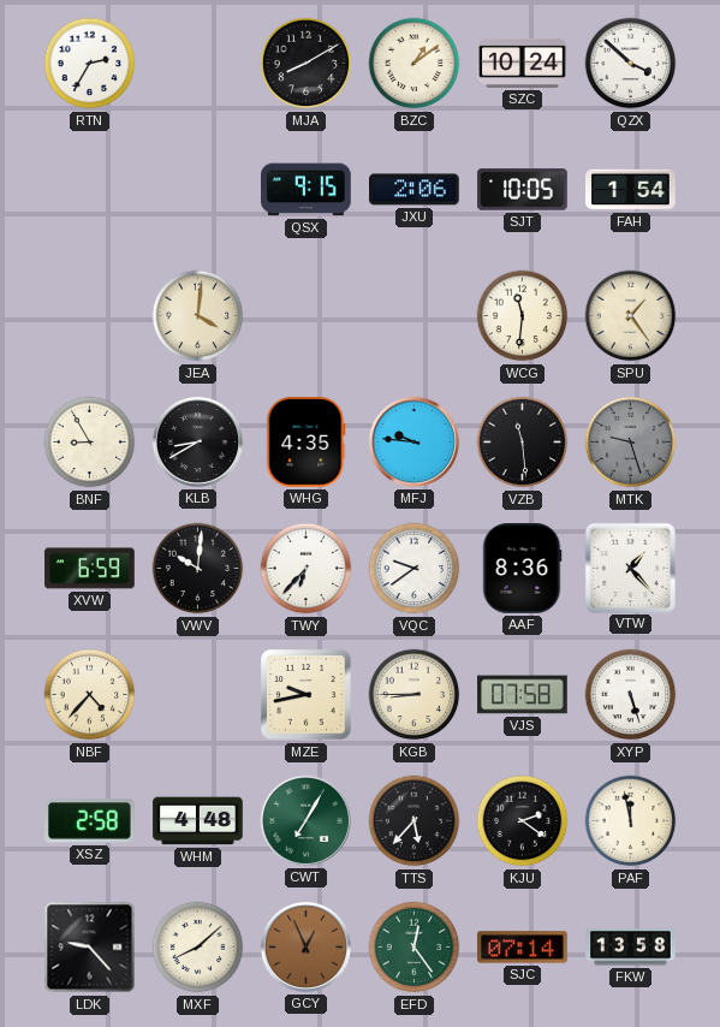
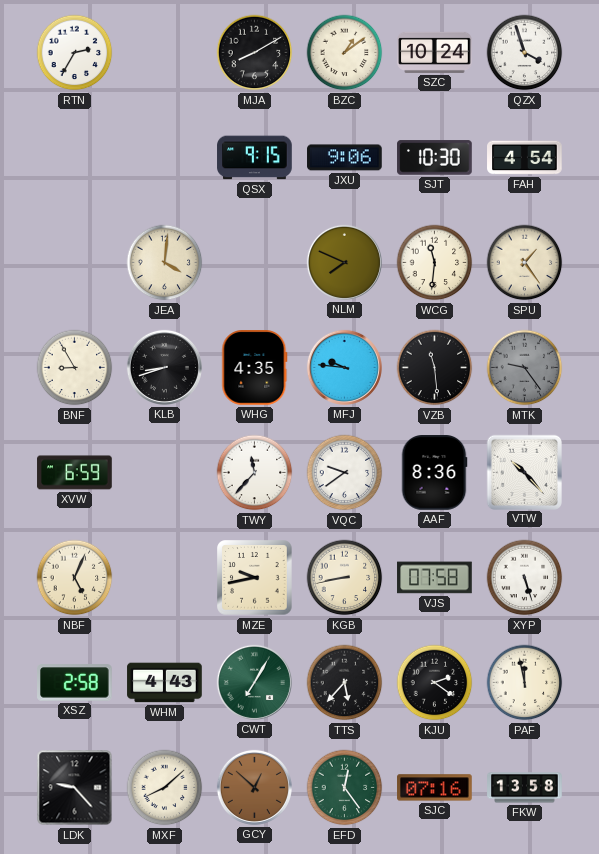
QZX: 3:52 -> 3:57
JXU: 2:06 -> 9:06
SJT: 10:05 -> 10:30
FAH: 1:54 -> 4:54
NLM: none -> 7:49
KLB: 8:40 -> 8:42
MTK: 9:27 -> 9:24
VWV: 10:01 -> none
TWY: 6:37 -> 11:37
VTW: 1:23 -> 10:23
NBF: 4:37 -> 5:04
KGB: 8:45 -> 8:43
WHM: 4:48 -> 4:43
GCY: 12:56 -> 12:52
SJC: 07:14 -> 07:16
